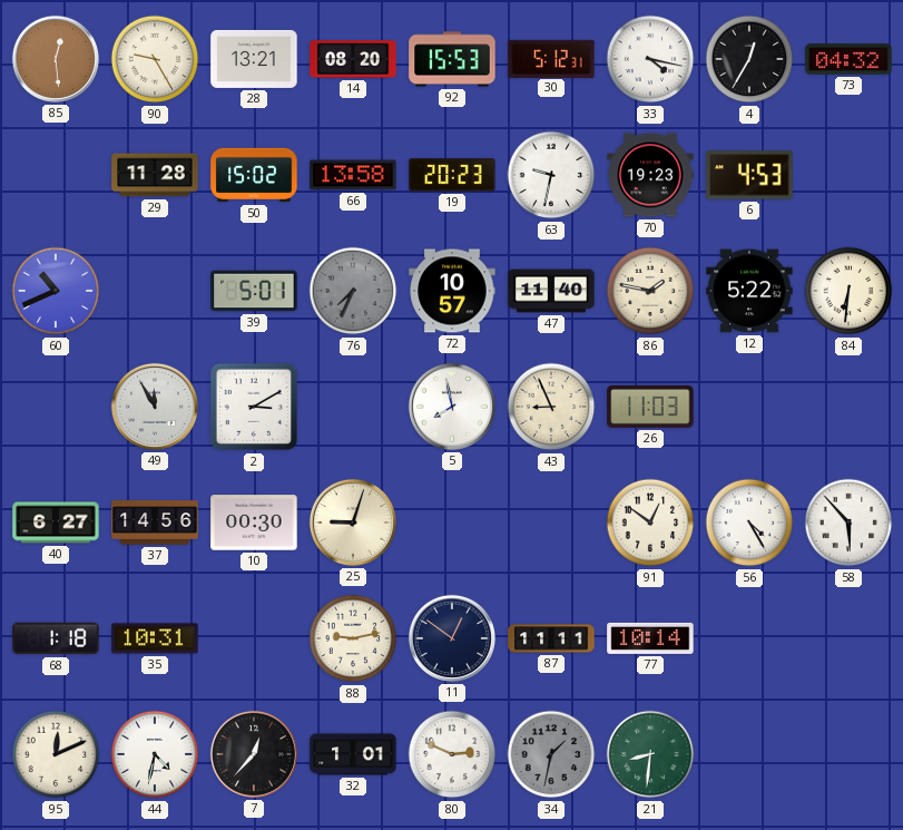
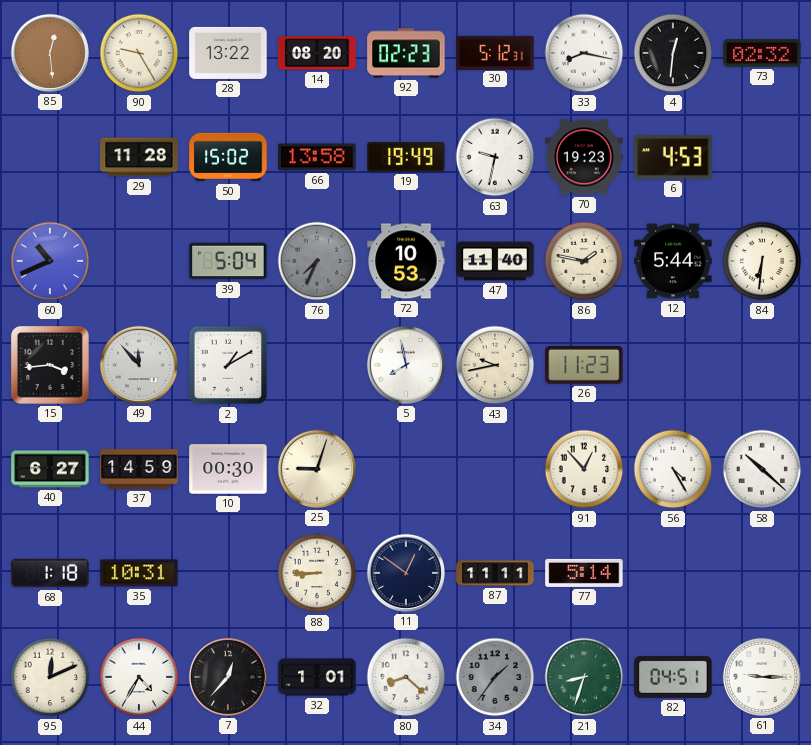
28: 13:21 -> 13:22
92: 15:53 -> 02:23
33: 4:17 -> 8:17
4: 12:35 -> 12:31
73: 04:32 -> 02:32
19: 20:23 -> 19:49
39: 5:01 -> 5:04
72: 10:57 -> 10:53
12: 5:22 -> 5:44
15: none -> 3:44
49: 11:55 -> 11:53
2: 3:10 -> 1:10
43: 8:56 -> 9:43
26: 11:03 -> 11:23
37: 14:56 -> 14:59
91: 12:51 -> 12:53
58: 5:53 -> 10:22
88: 9:13 -> 8:45
77: 10:14 -> 5:14
44: 4:32 -> 4:35
80: 2:49 -> 8:22
34: 1:32 -> 1:36
21: 8:31 -> 8:33
82: none -> 04:51
61: none -> 9:15
